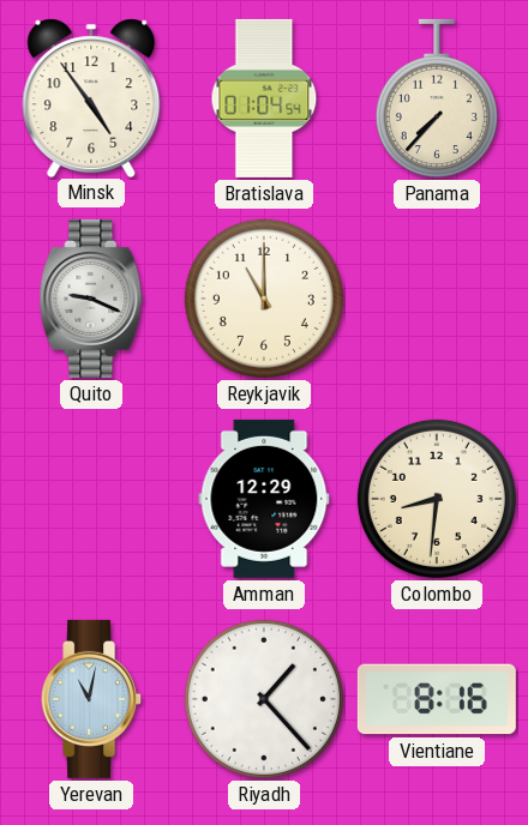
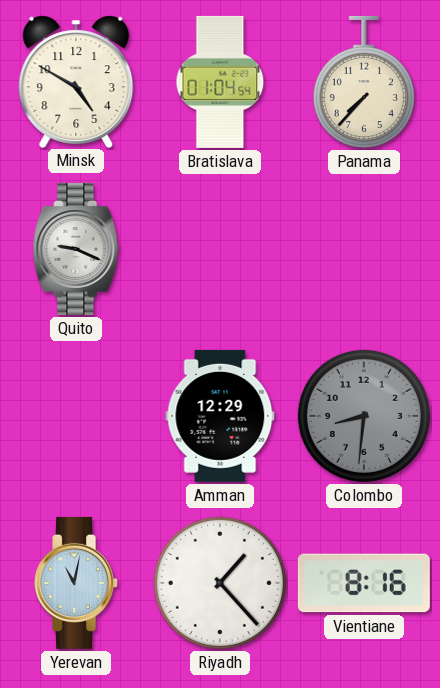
Minsk: 4:54 -> 4:50
Reykjavik: 11:00 -> none
Colombo dial: cream -> grey
